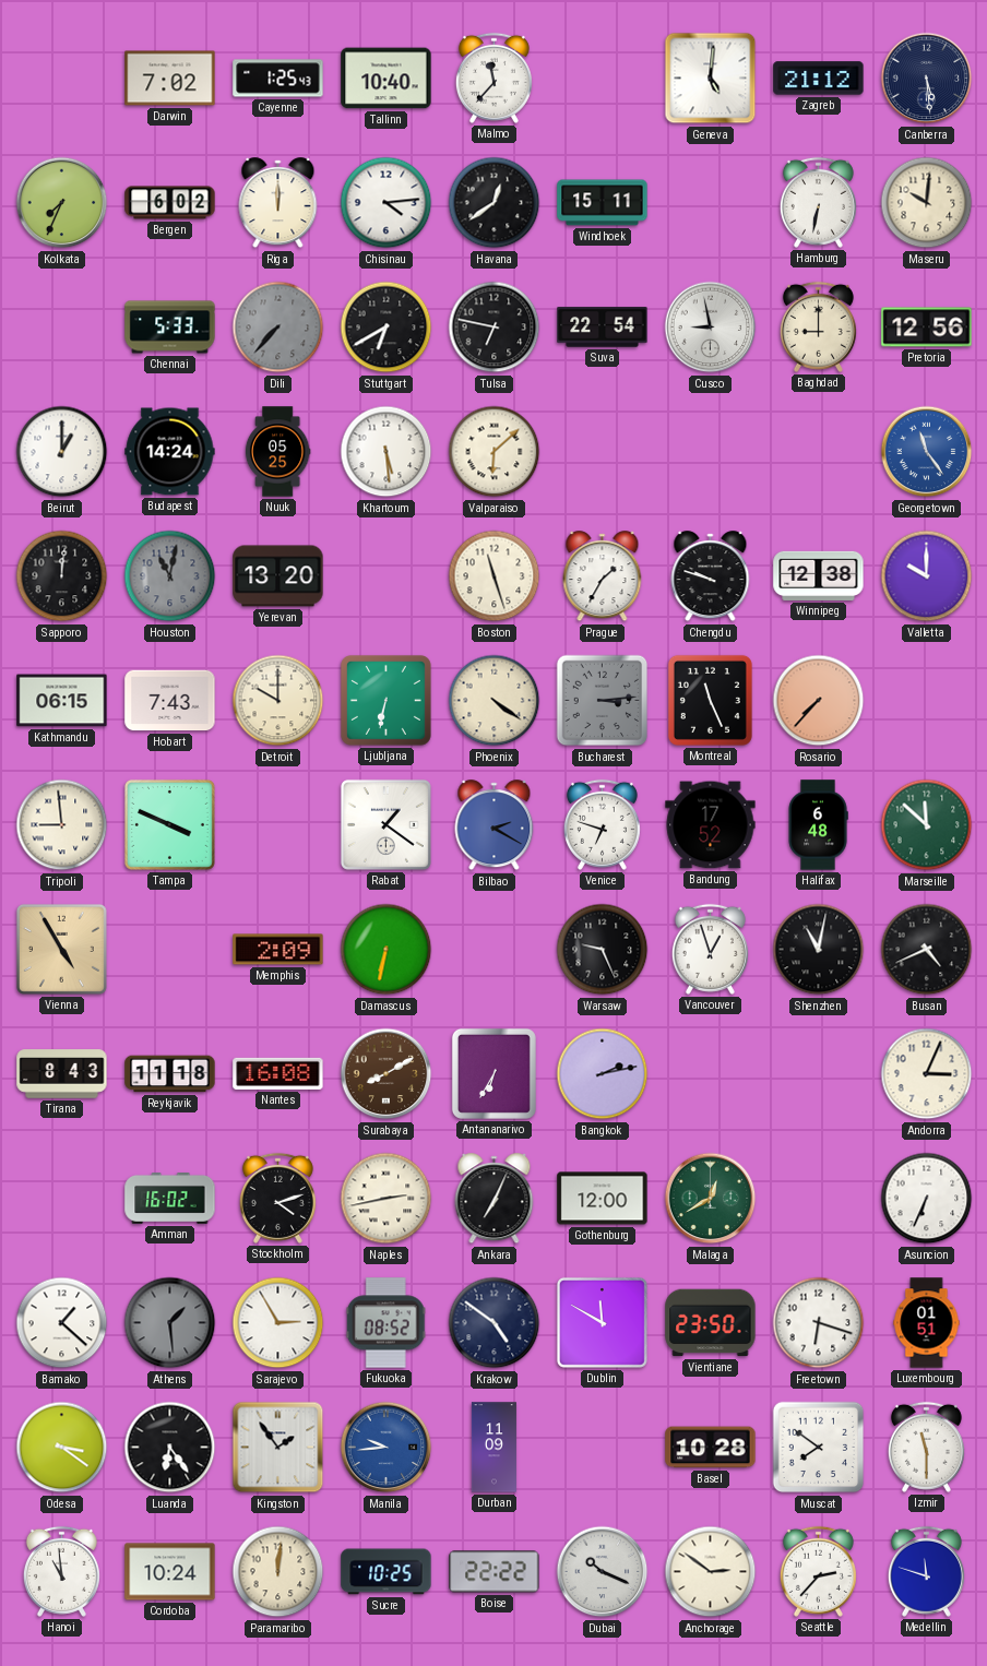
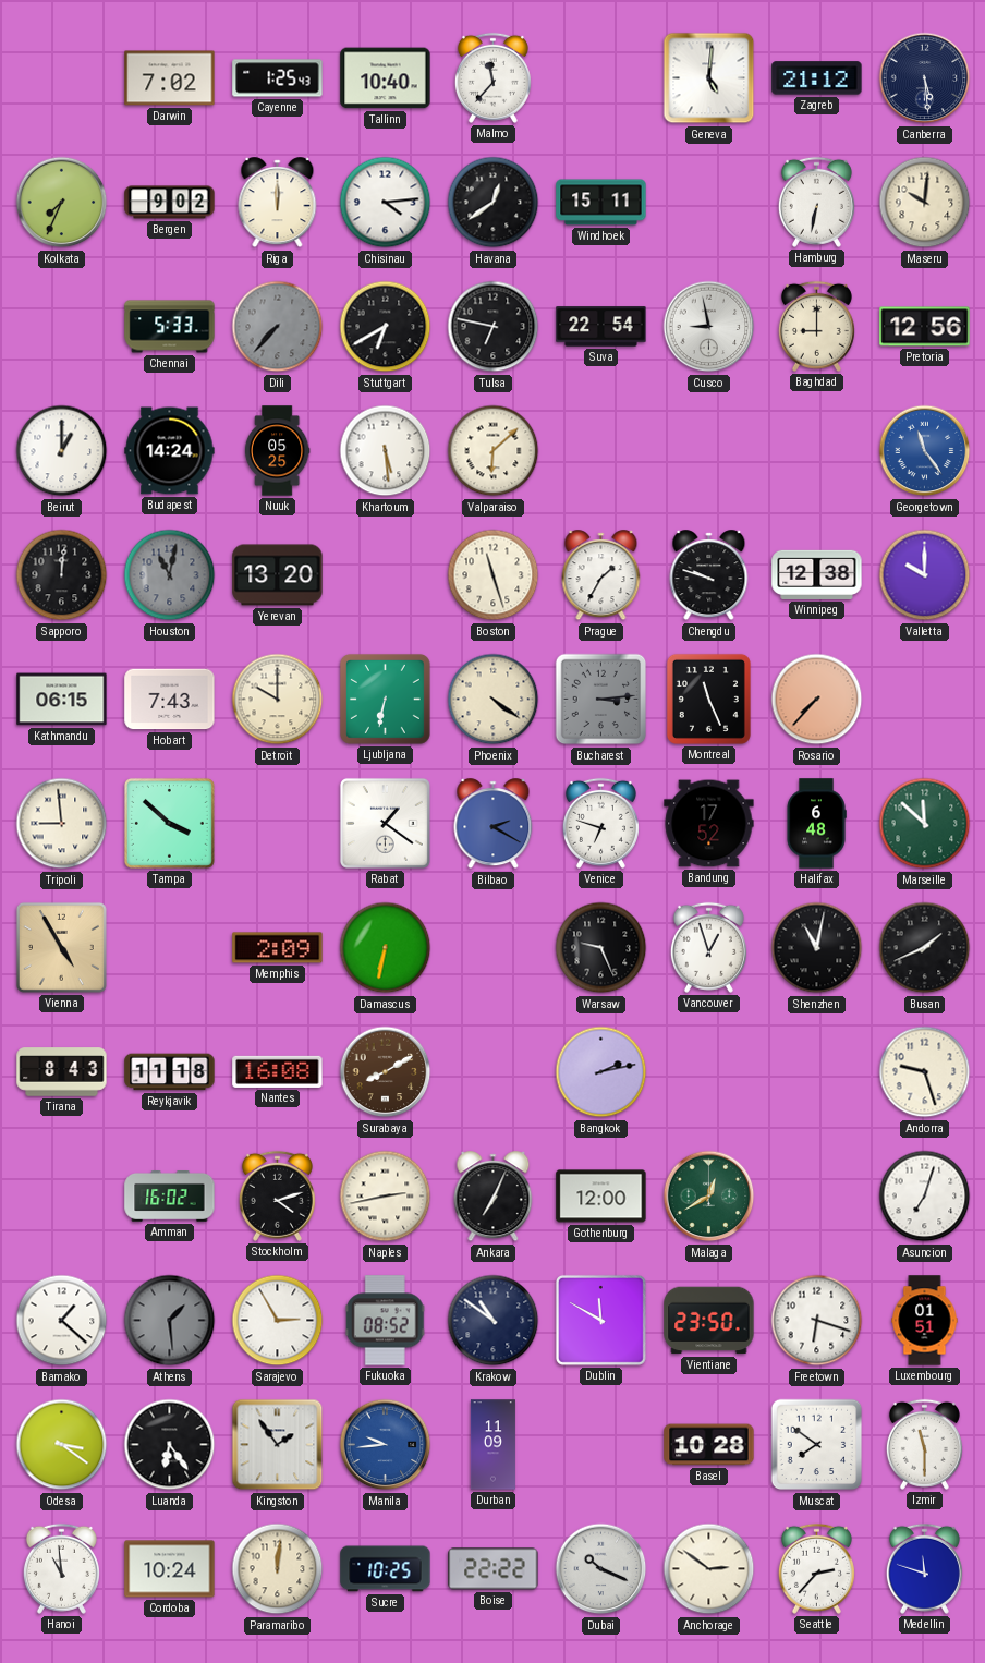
Bergen: 6:02 -> 9:02
Tampa: 3:49 -> 3:52
Busan: 4:41 -> 1:41
Antananarivo: 6:35 -> none
Andorra: 3:04 -> 9:27
Asuncion: 6:34 -> 7:03
Krakow: 4:51 -> 10:51
